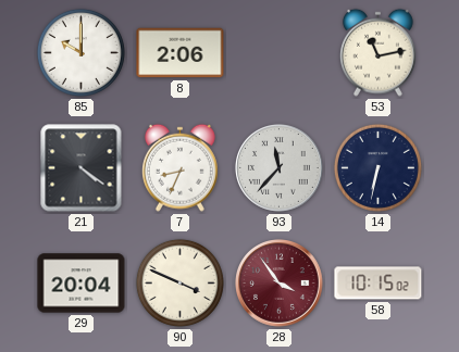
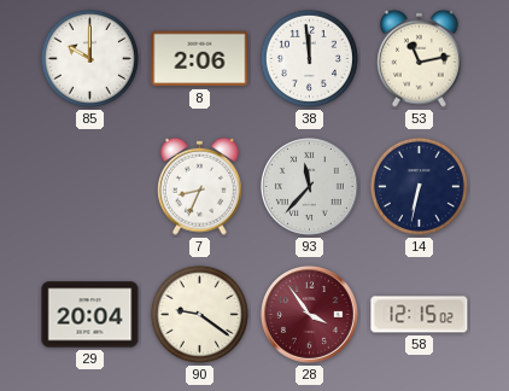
38: none -> 11:59
21: 4:21 -> none
90: 3:49 -> 9:21
58: 10:15 -> 12:15
